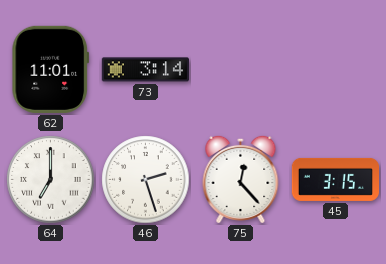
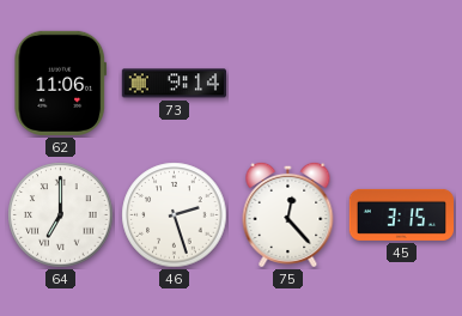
62: 11:01 -> 11:06
73: 3:14 -> 9:14
